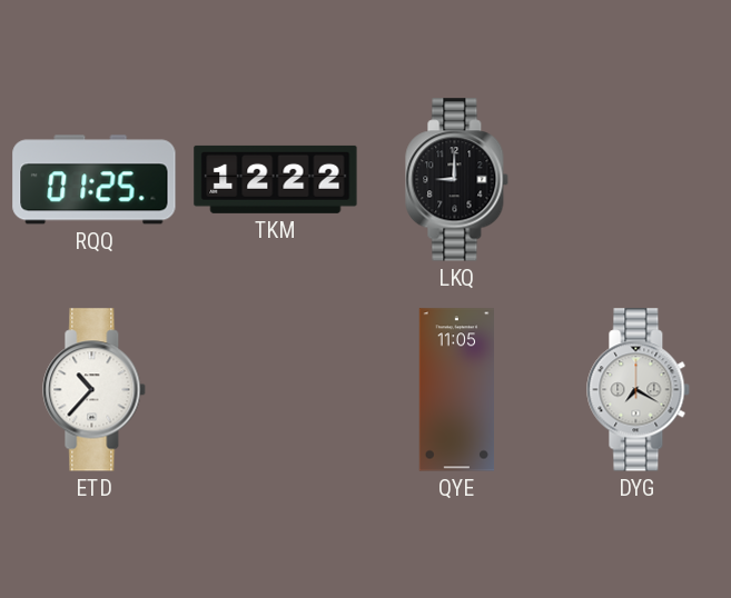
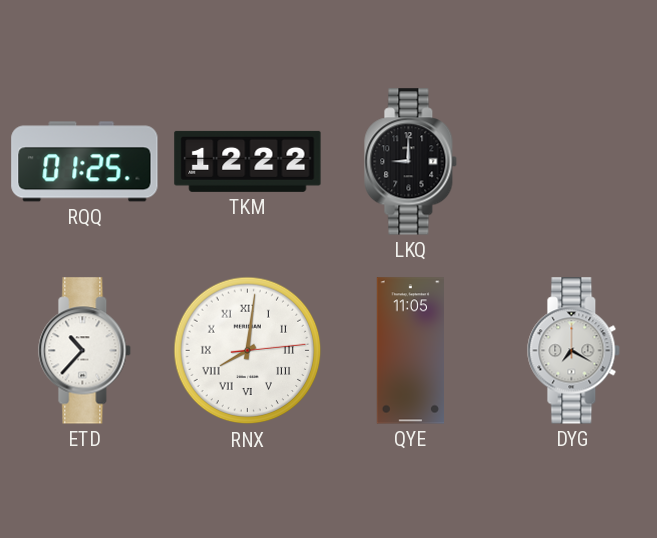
RNX: none -> 8:01
